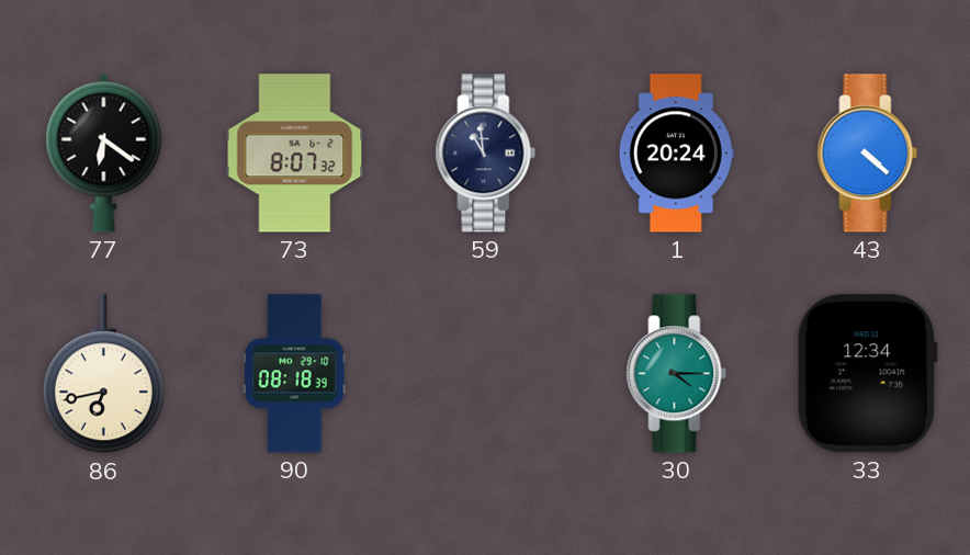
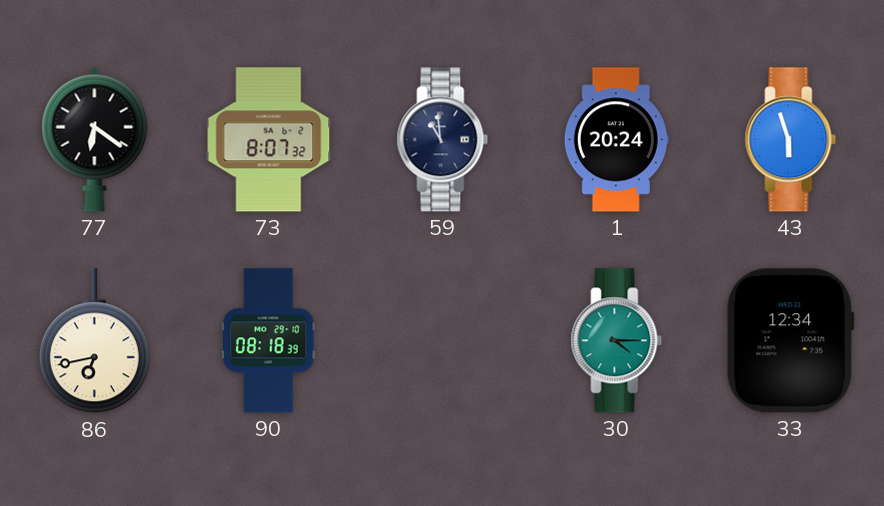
43: 4:22 -> 5:57
